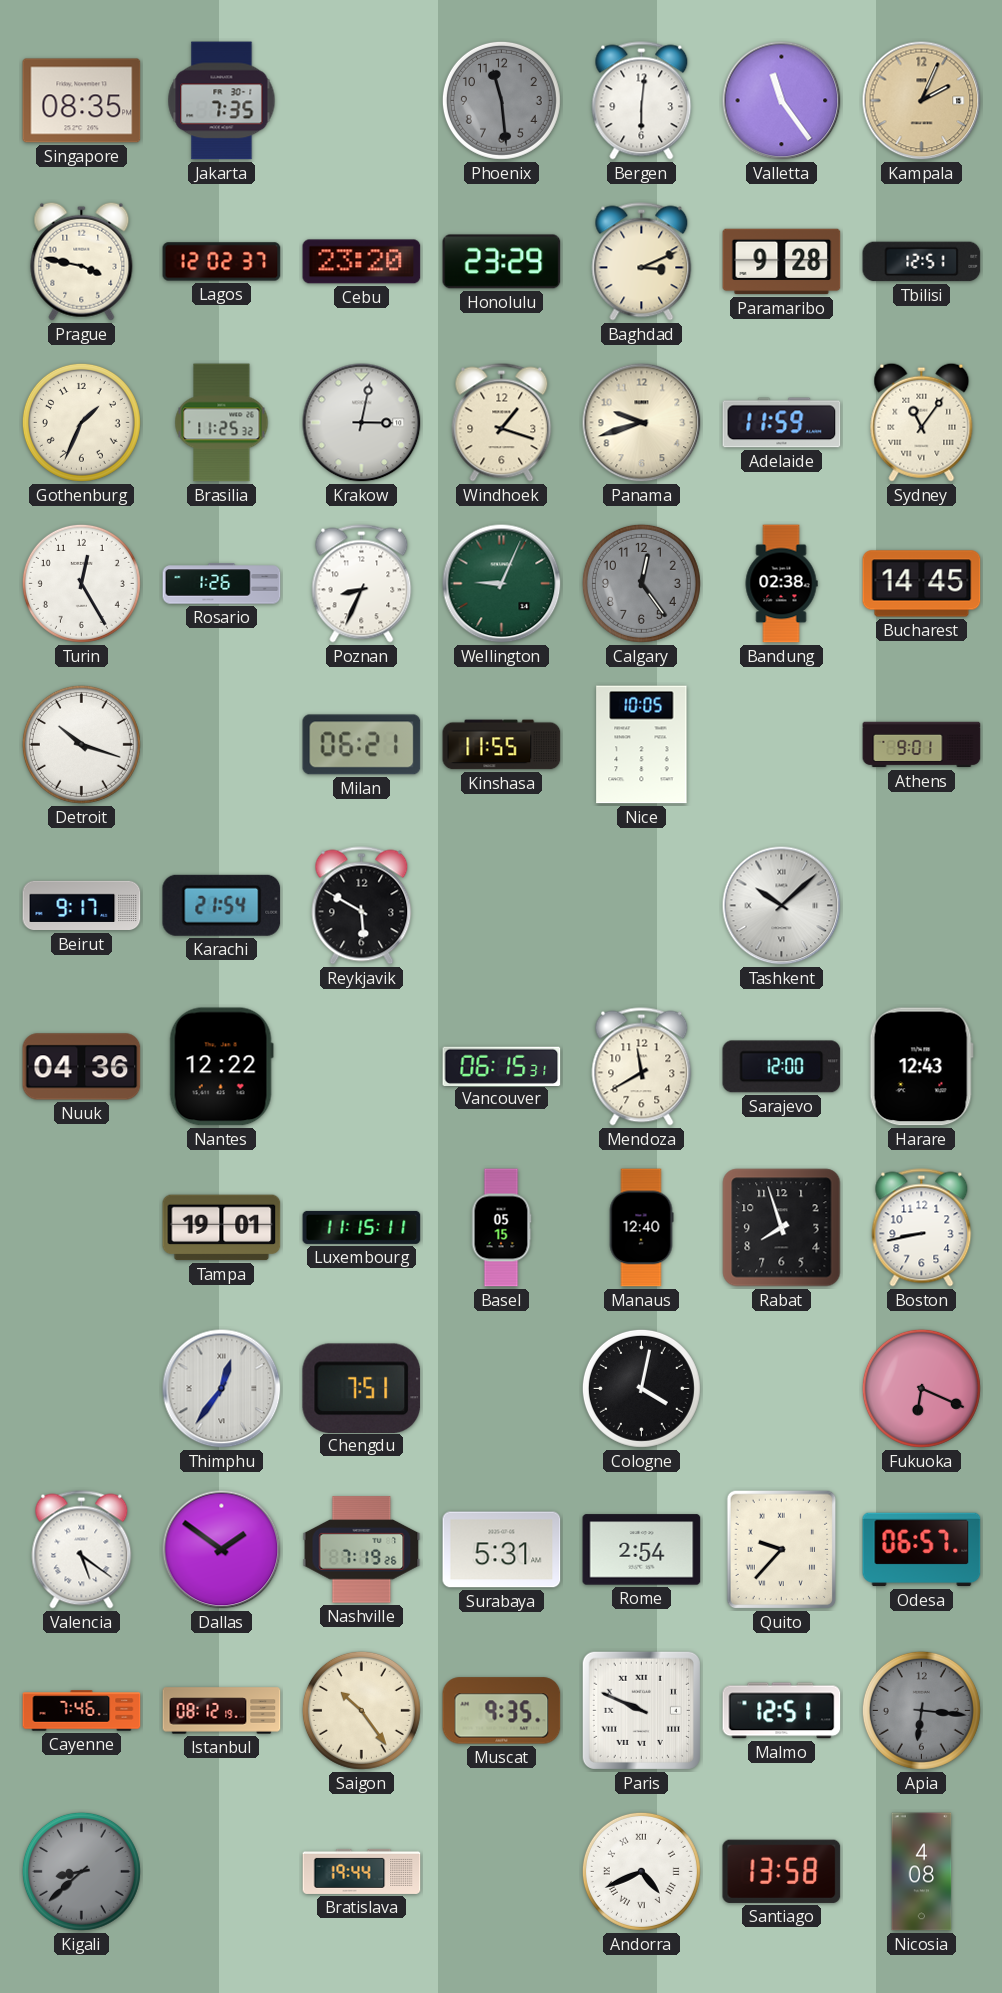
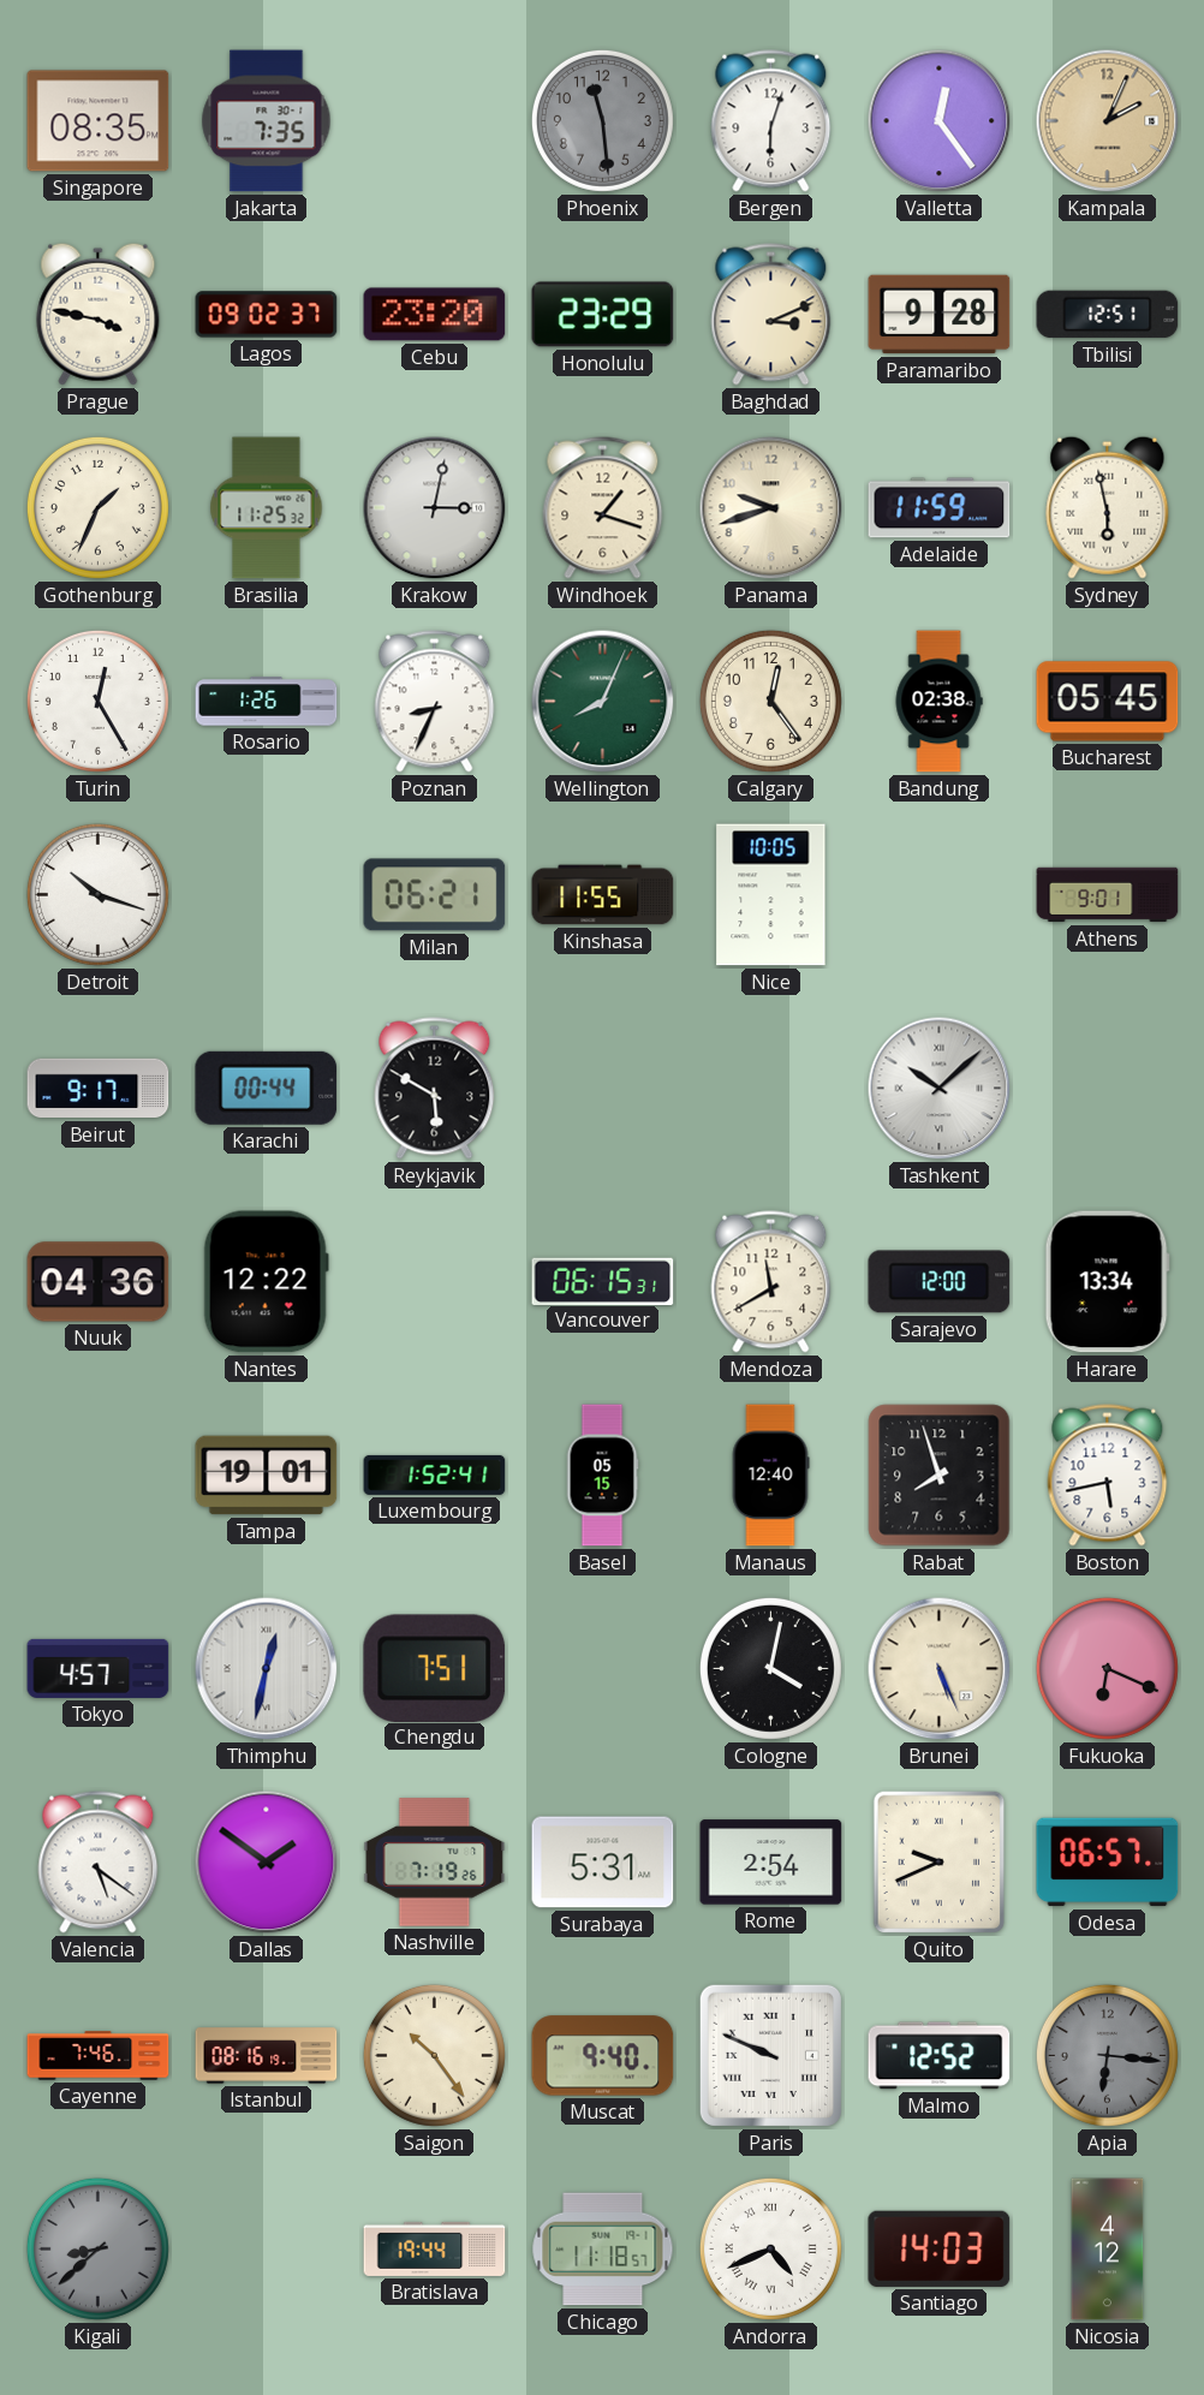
Bergen: 6:01 -> 6:03
Valletta: 11:24 -> 12:24
Lagos: 12:02 -> 09:02
Sydney: 11:06 -> 5:58
Wellington: 9:04 -> 8:04
Calgary dial: grey -> cream
Bucharest: 14:45 -> 05:45
Karachi: 21:54 -> 00:44
Harare: 12:43 -> 13:34
Luxembourg: 11:15 -> 1:52
Boston: 8:43 -> 5:43
Tokyo: none -> 4:57
Thimphu: 12:36 -> 12:32
Brunei: none -> 5:26
Quito: 9:37 -> 9:41
Istanbul: 08:12 -> 08:16
Muscat: 9:35 -> 9:40
Malmo: 12:51 -> 12:52
Chicago: none -> 11:18
Santiago: 13:58 -> 14:03
Nicosia: 4:08 -> 4:12
